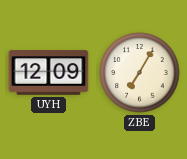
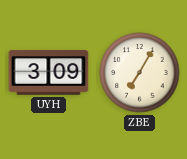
UYH: 12:09 -> 3:09
